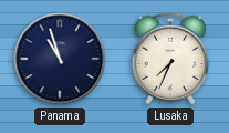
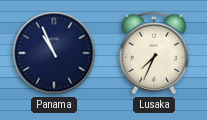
Panama: 10:57 -> 10:56
